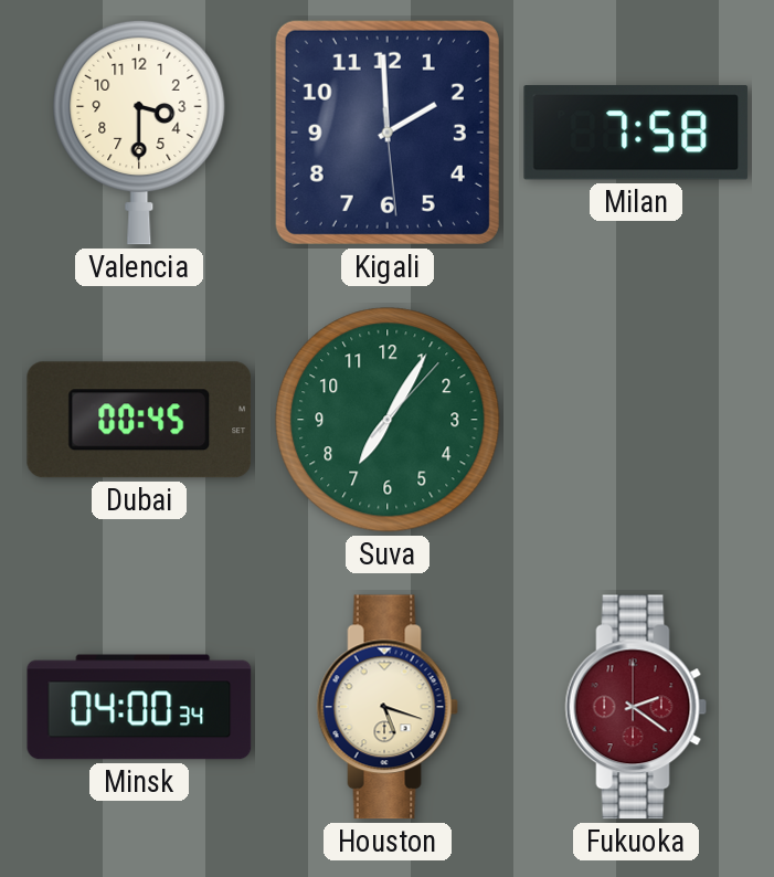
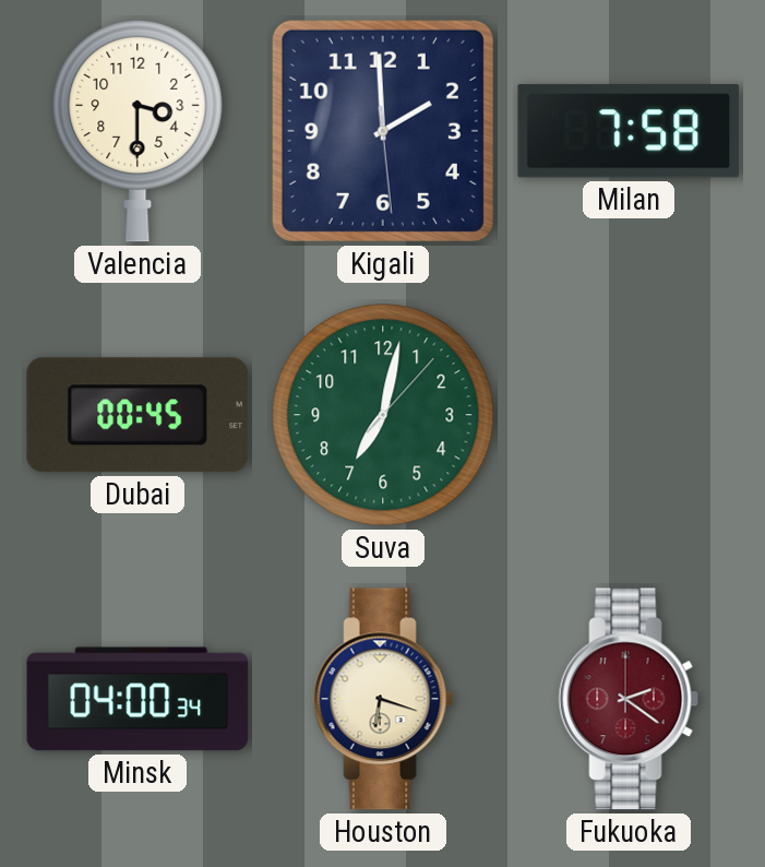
Suva: 7:05 -> 7:02
Houston: 5:18 -> 6:18
